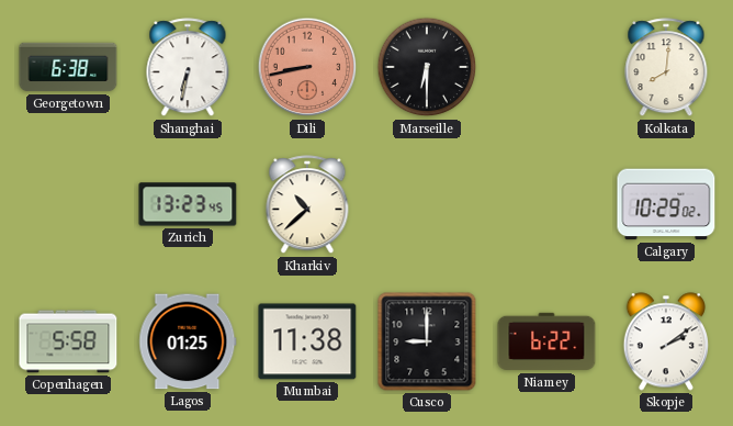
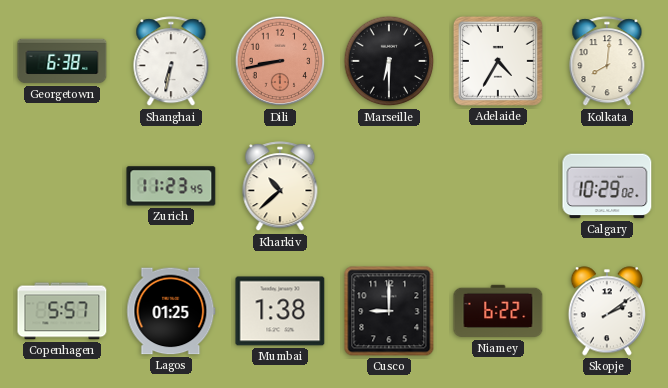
Adelaide: none -> 4:35
Zurich: 13:23 -> 11:23
Copenhagen: 5:58 -> 5:57
Mumbai: 11:38 -> 1:38
